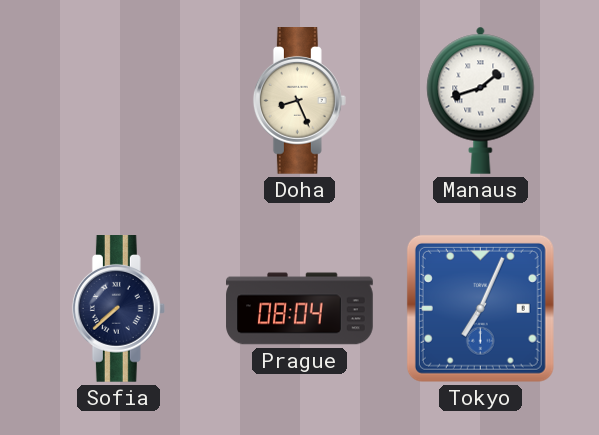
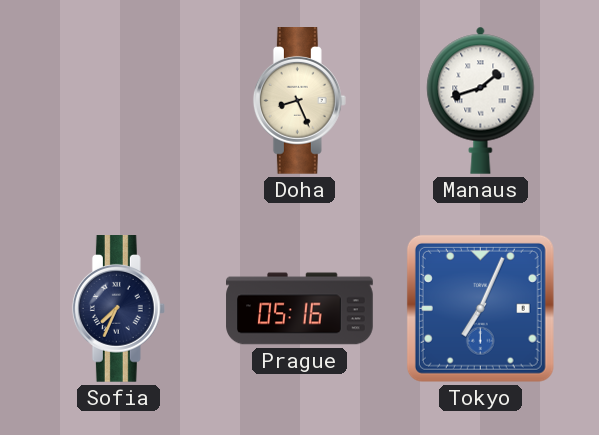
Sofia: 7:38 -> 7:34
Prague: 08:04 -> 05:16
